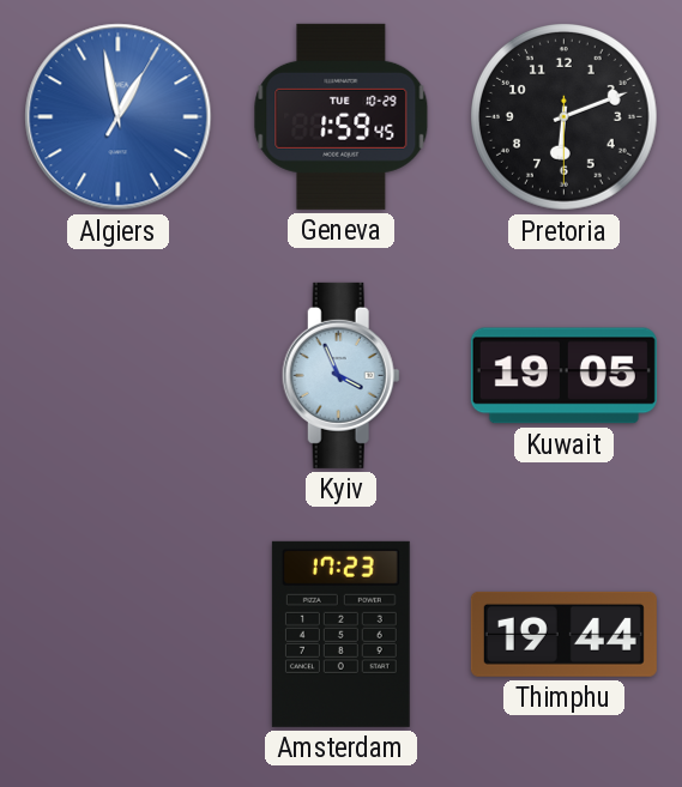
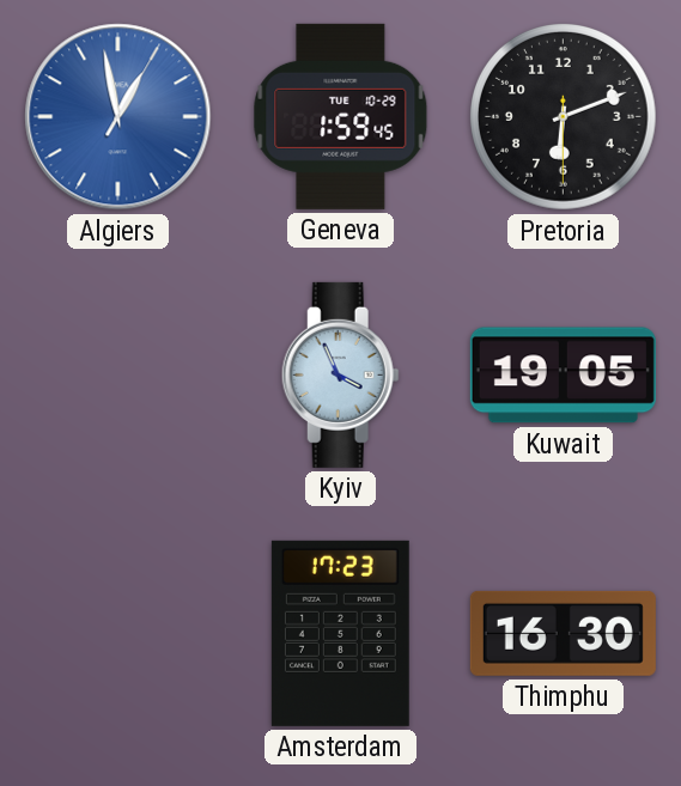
Thimphu: 19:44 -> 16:30
